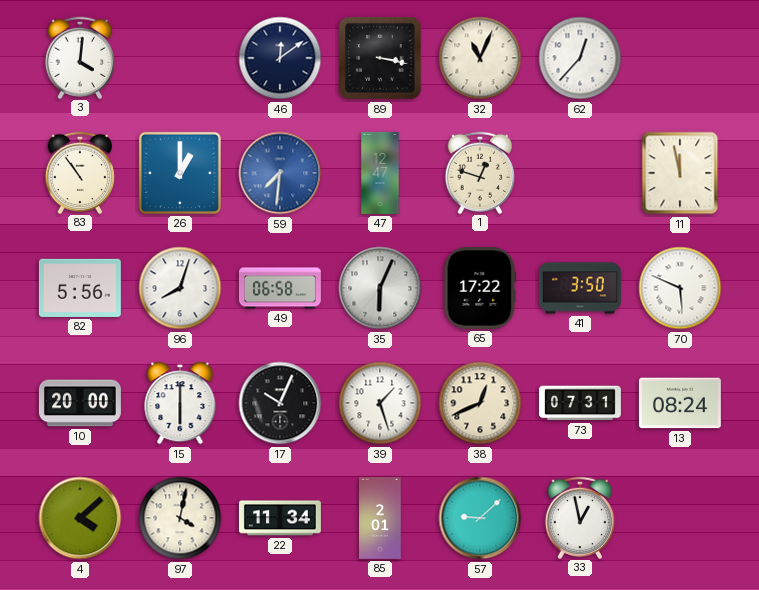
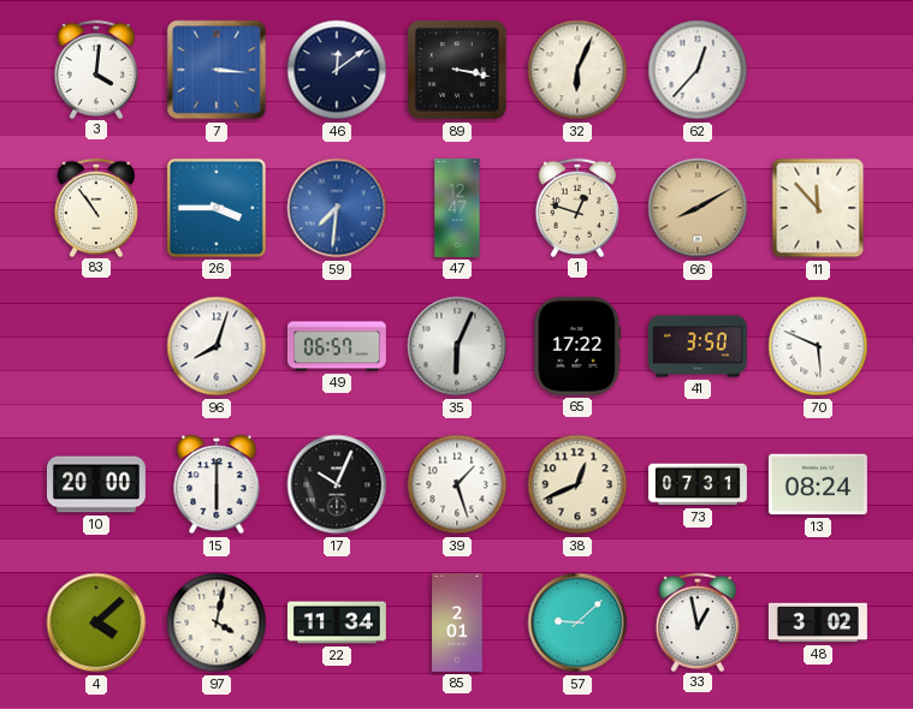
7: none -> 3:16
32: 11:04 -> 6:04
26: 1:00 -> 3:45
66: none -> 8:10
11: 11:58 -> 11:53
82: 5:56 -> none
49: 06:58 -> 06:57
48: none -> 3:02
